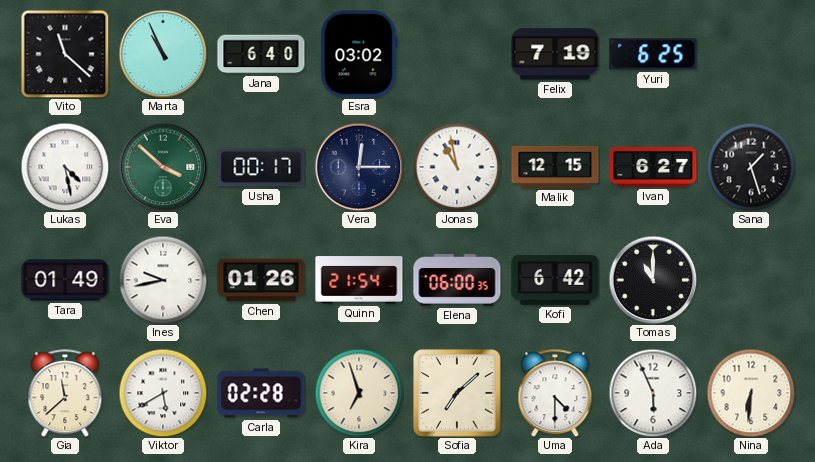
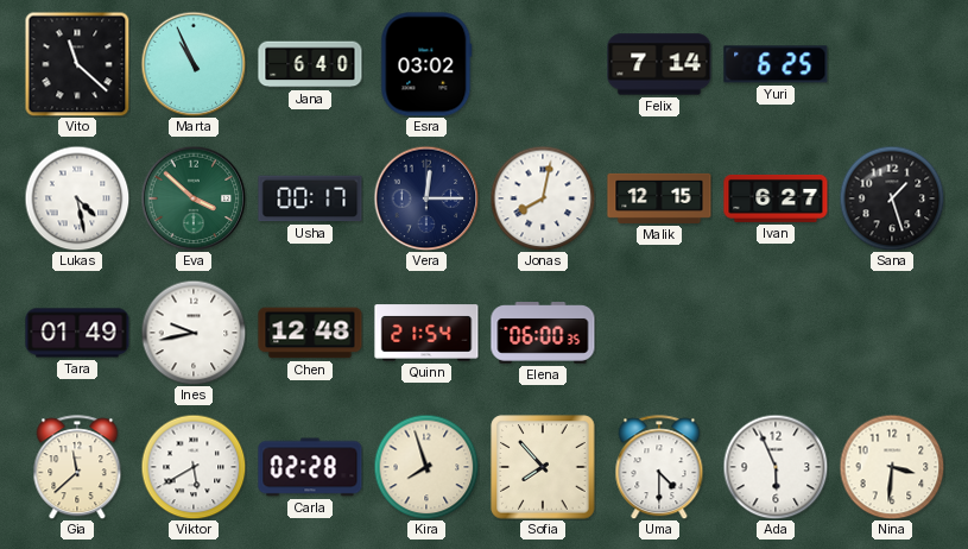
Felix: 7:19 -> 7:14
Jonas: 10:58 -> 8:02
Chen: 01:26 -> 12:48
Kofi: 6:42 -> none
Tomas: 11:00 -> none
Kira: 6:57 -> 7:57
Sofia: 7:08 -> 7:53
Nina: 6:31 -> 3:31
